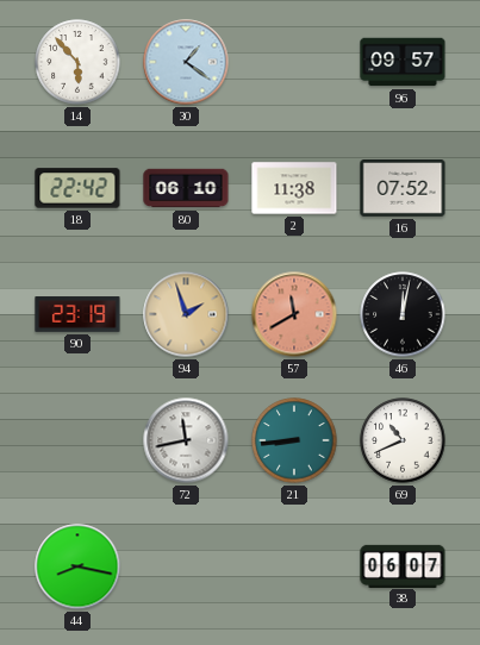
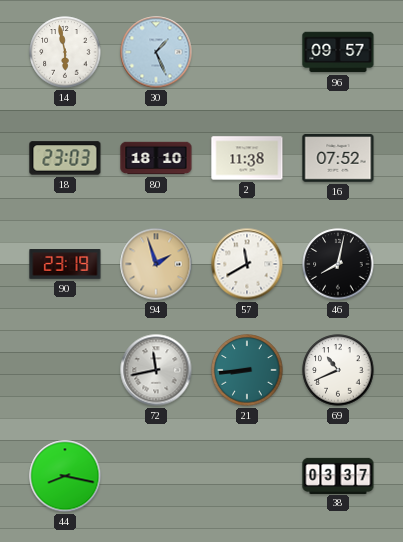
14: 5:53 -> 5:58
30: 1:21 -> 1:26
18: 22:42 -> 23:03
80: 06:10 -> 18:10
57 dial: salmon -> white
46: 12:02 -> 8:02
38: 06:07 -> 03:37
